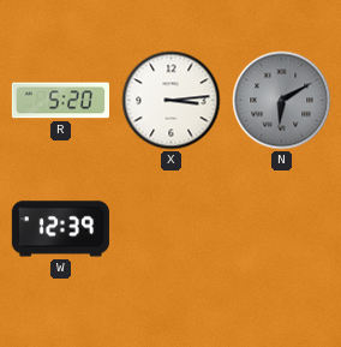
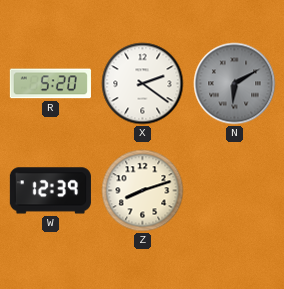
X: 3:14 -> 2:21
Z: none -> 8:12
